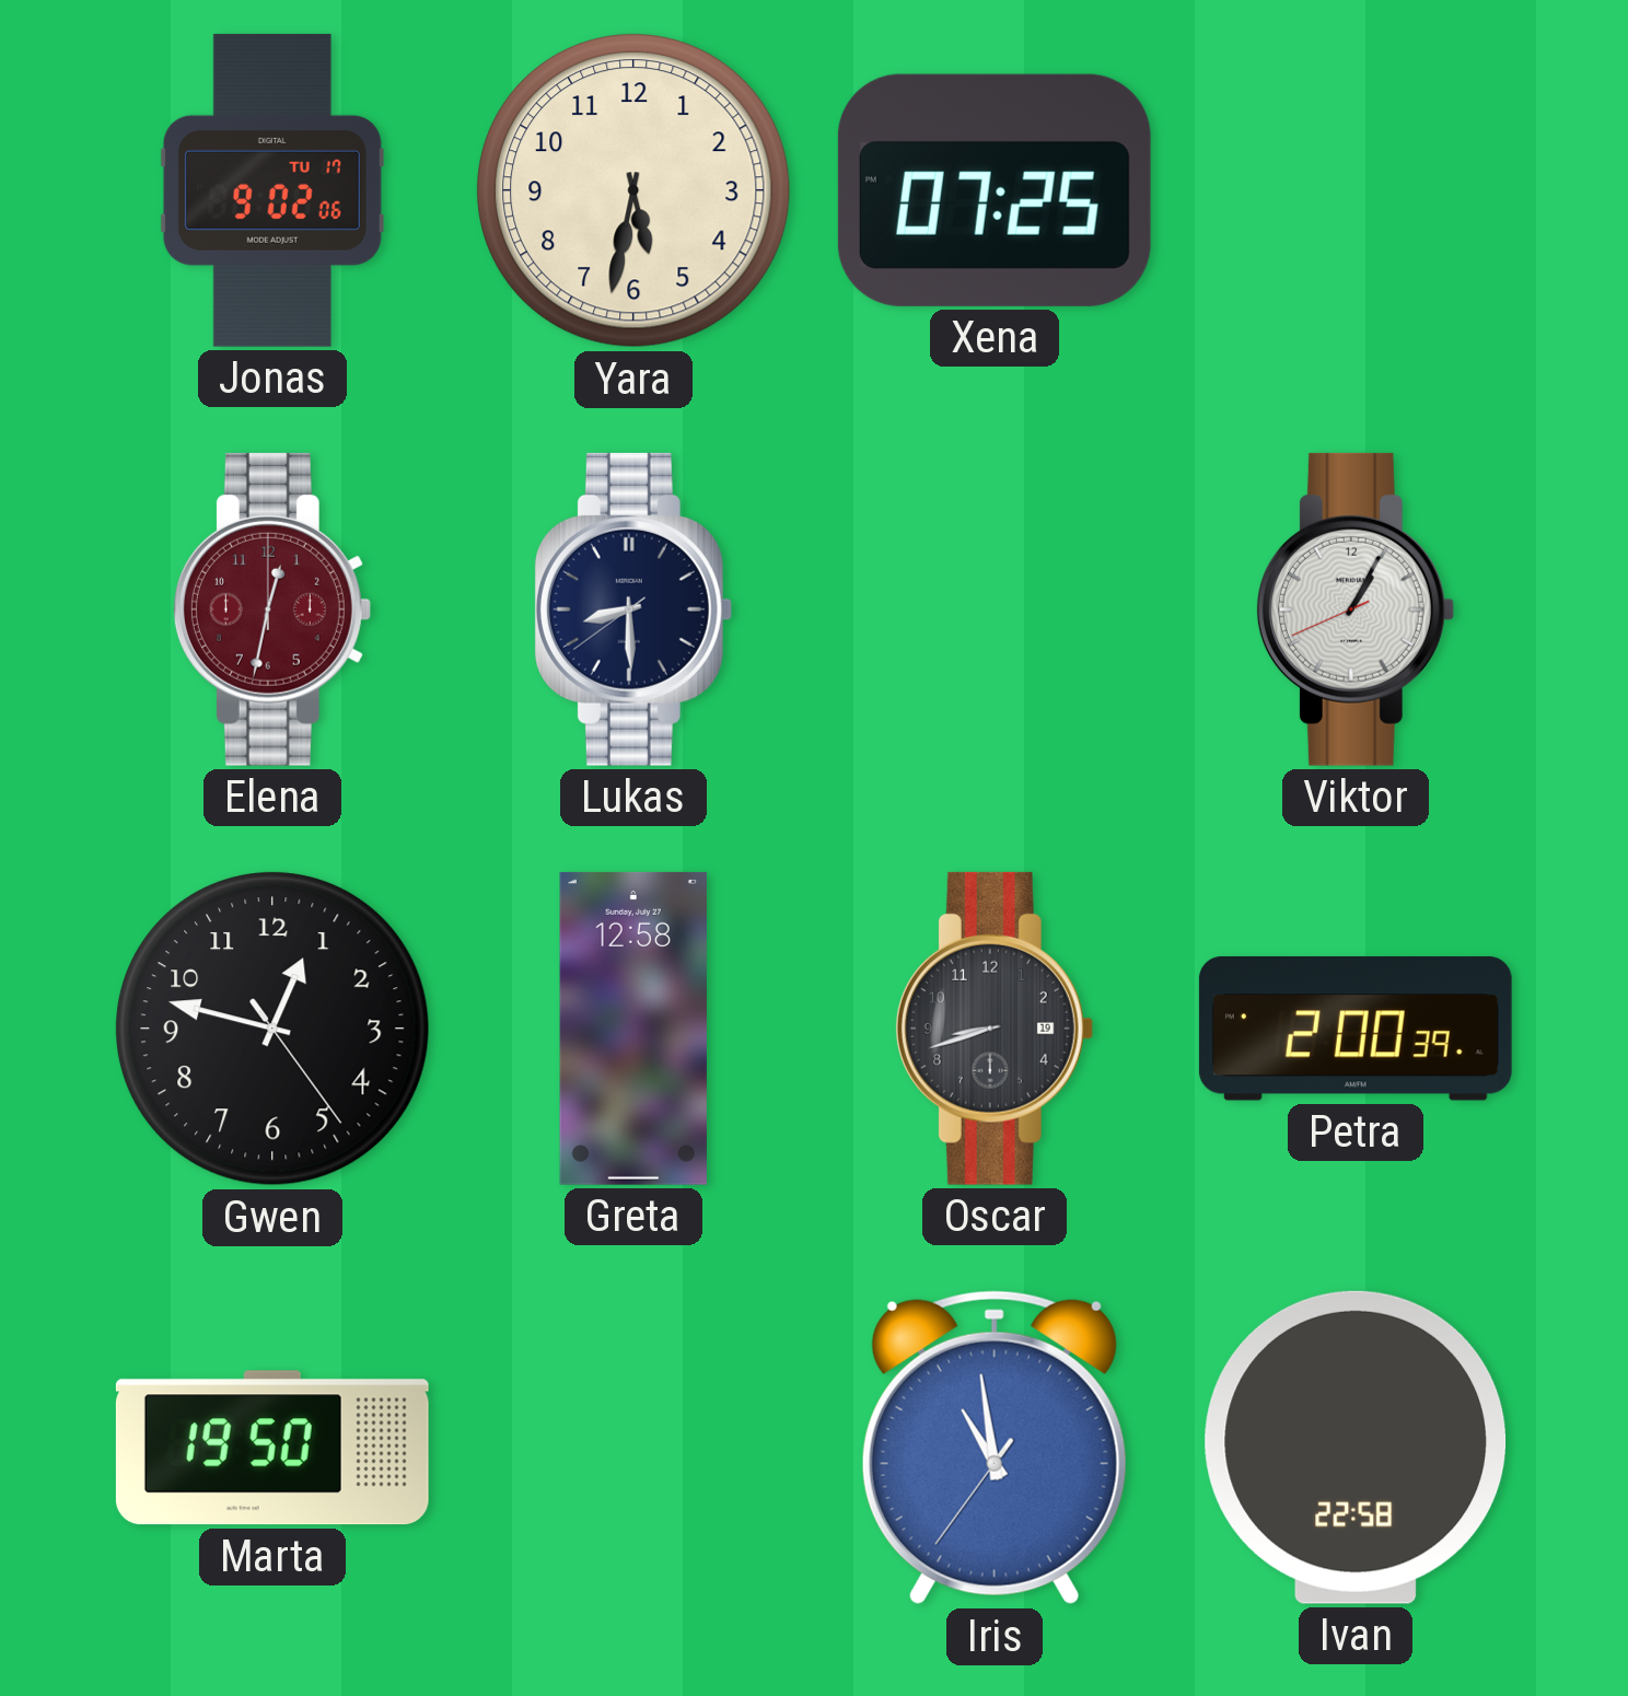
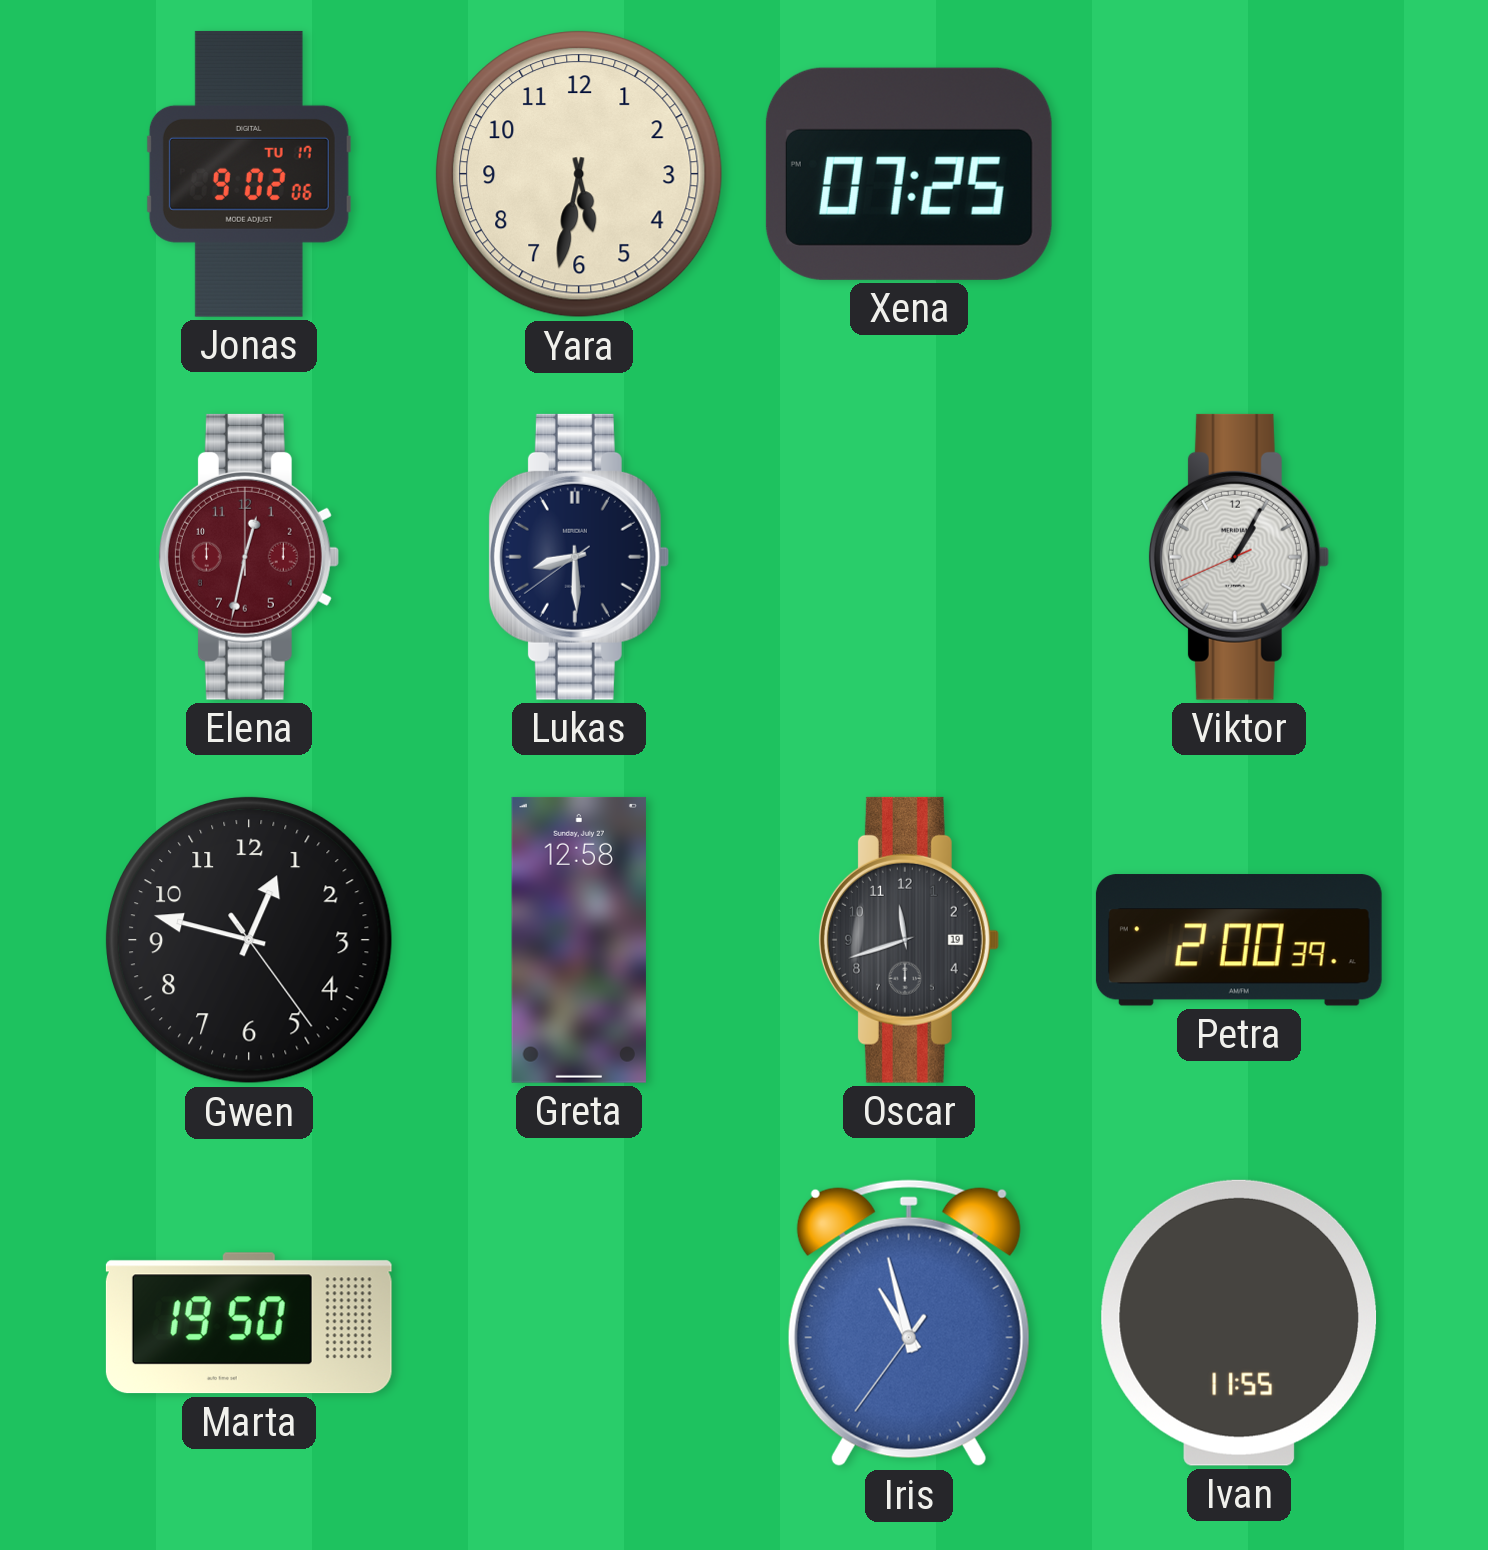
Oscar: 8:42 -> 11:42
Iris: 10:58 -> 10:57
Ivan: 22:58 -> 11:55
